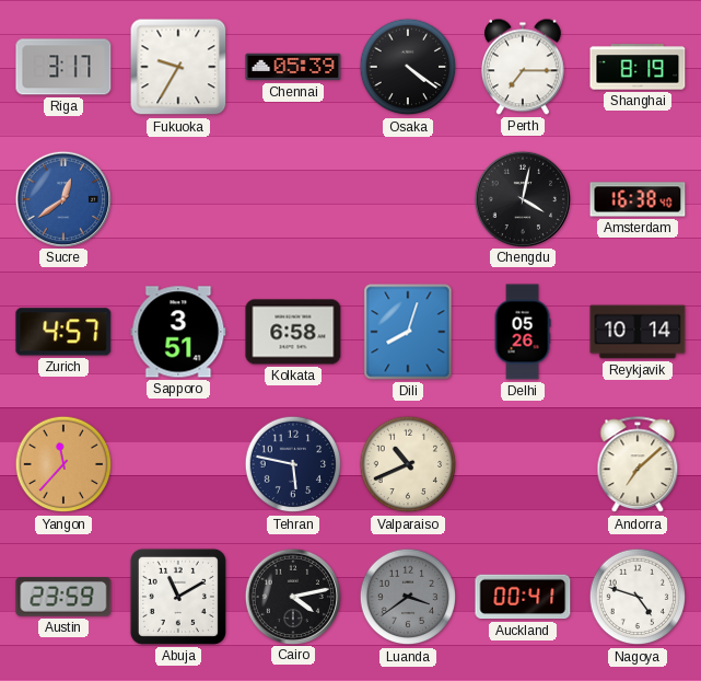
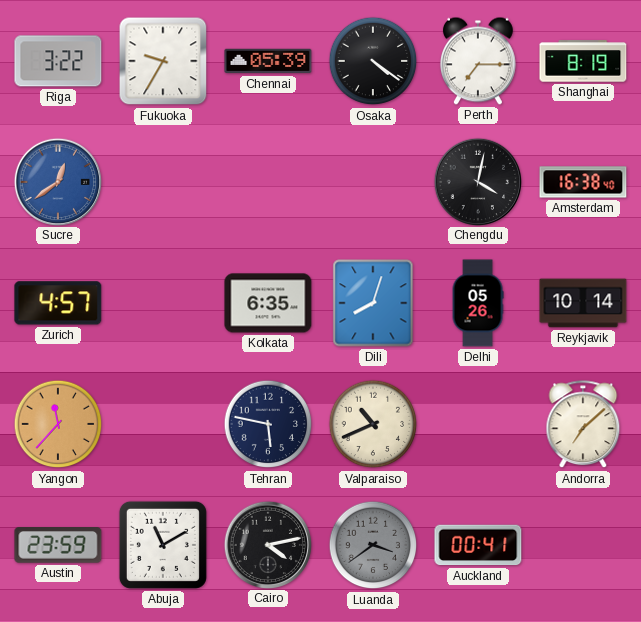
Riga: 3:17 -> 3:22
Sapporo: 3:51 -> none
Kolkata: 6:58 -> 6:35
Nagoya: 4:48 -> none
